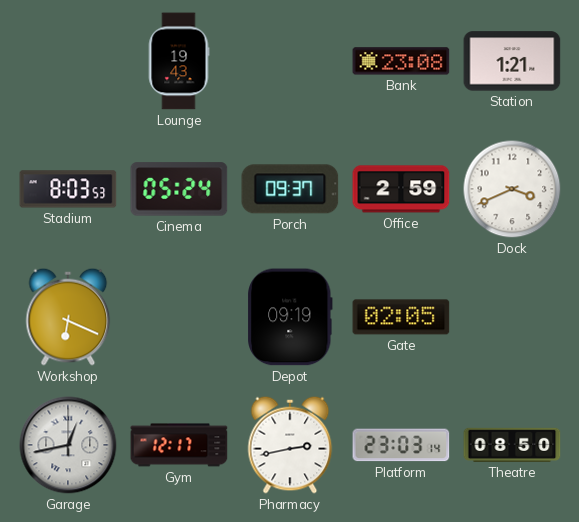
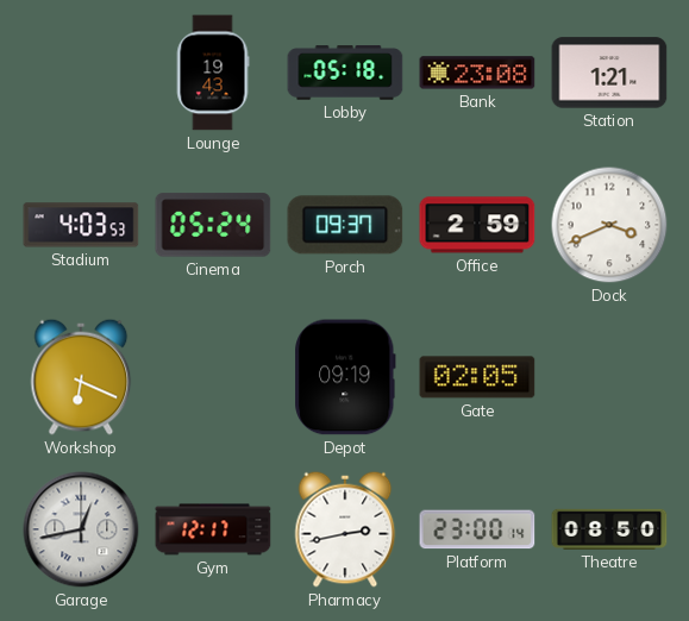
Lobby: none -> 05:18
Stadium: 8:03 -> 4:03
Platform: 23:03 -> 23:00
